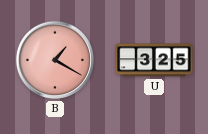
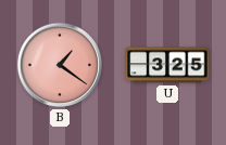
B: 1:20 -> 1:21
